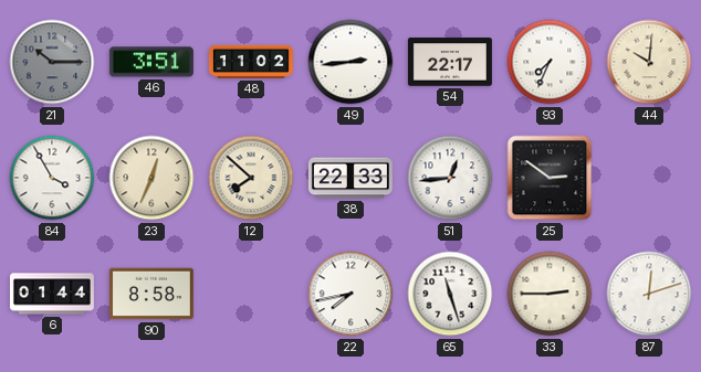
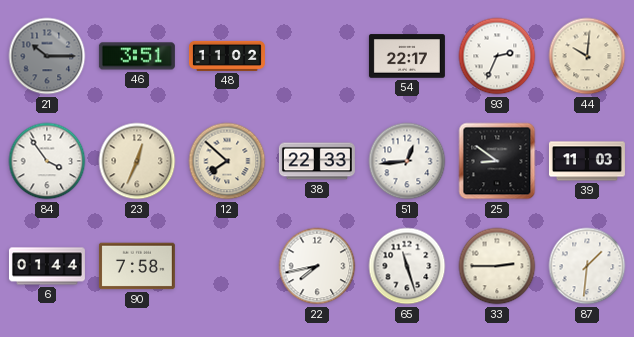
49: 2:44 -> none
93: 7:34 -> 2:34
84: 3:55 -> 3:54
25: 2:51 -> 8:51
39: none -> 11:03
90: 8:58 -> 7:58
87: 12:12 -> 1:31
